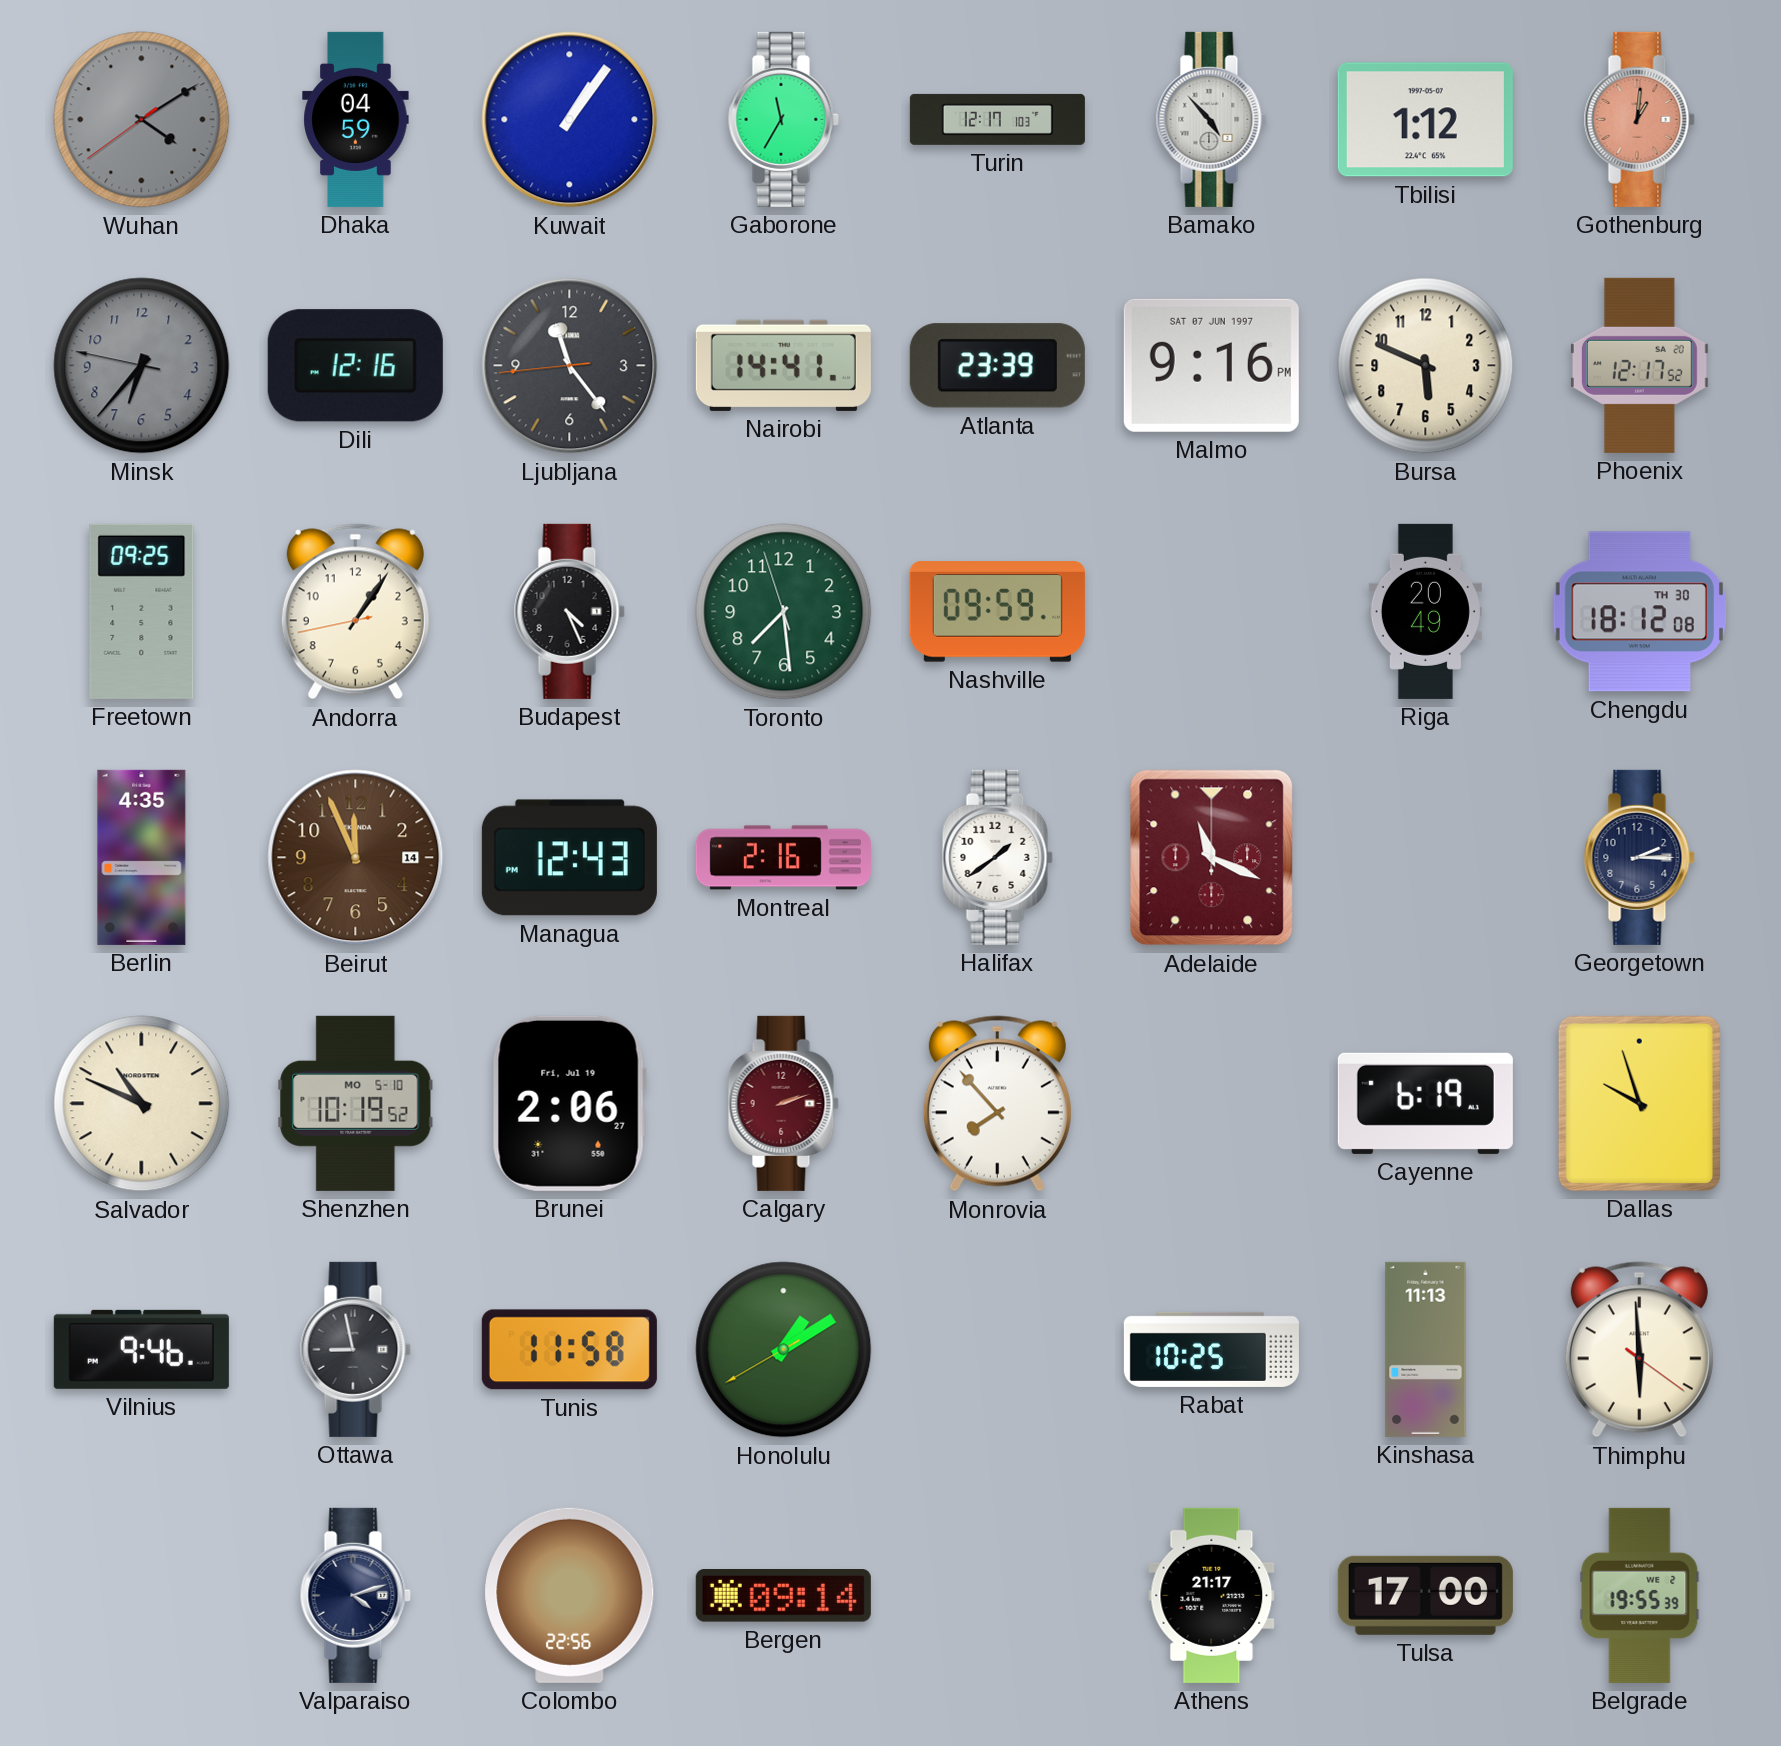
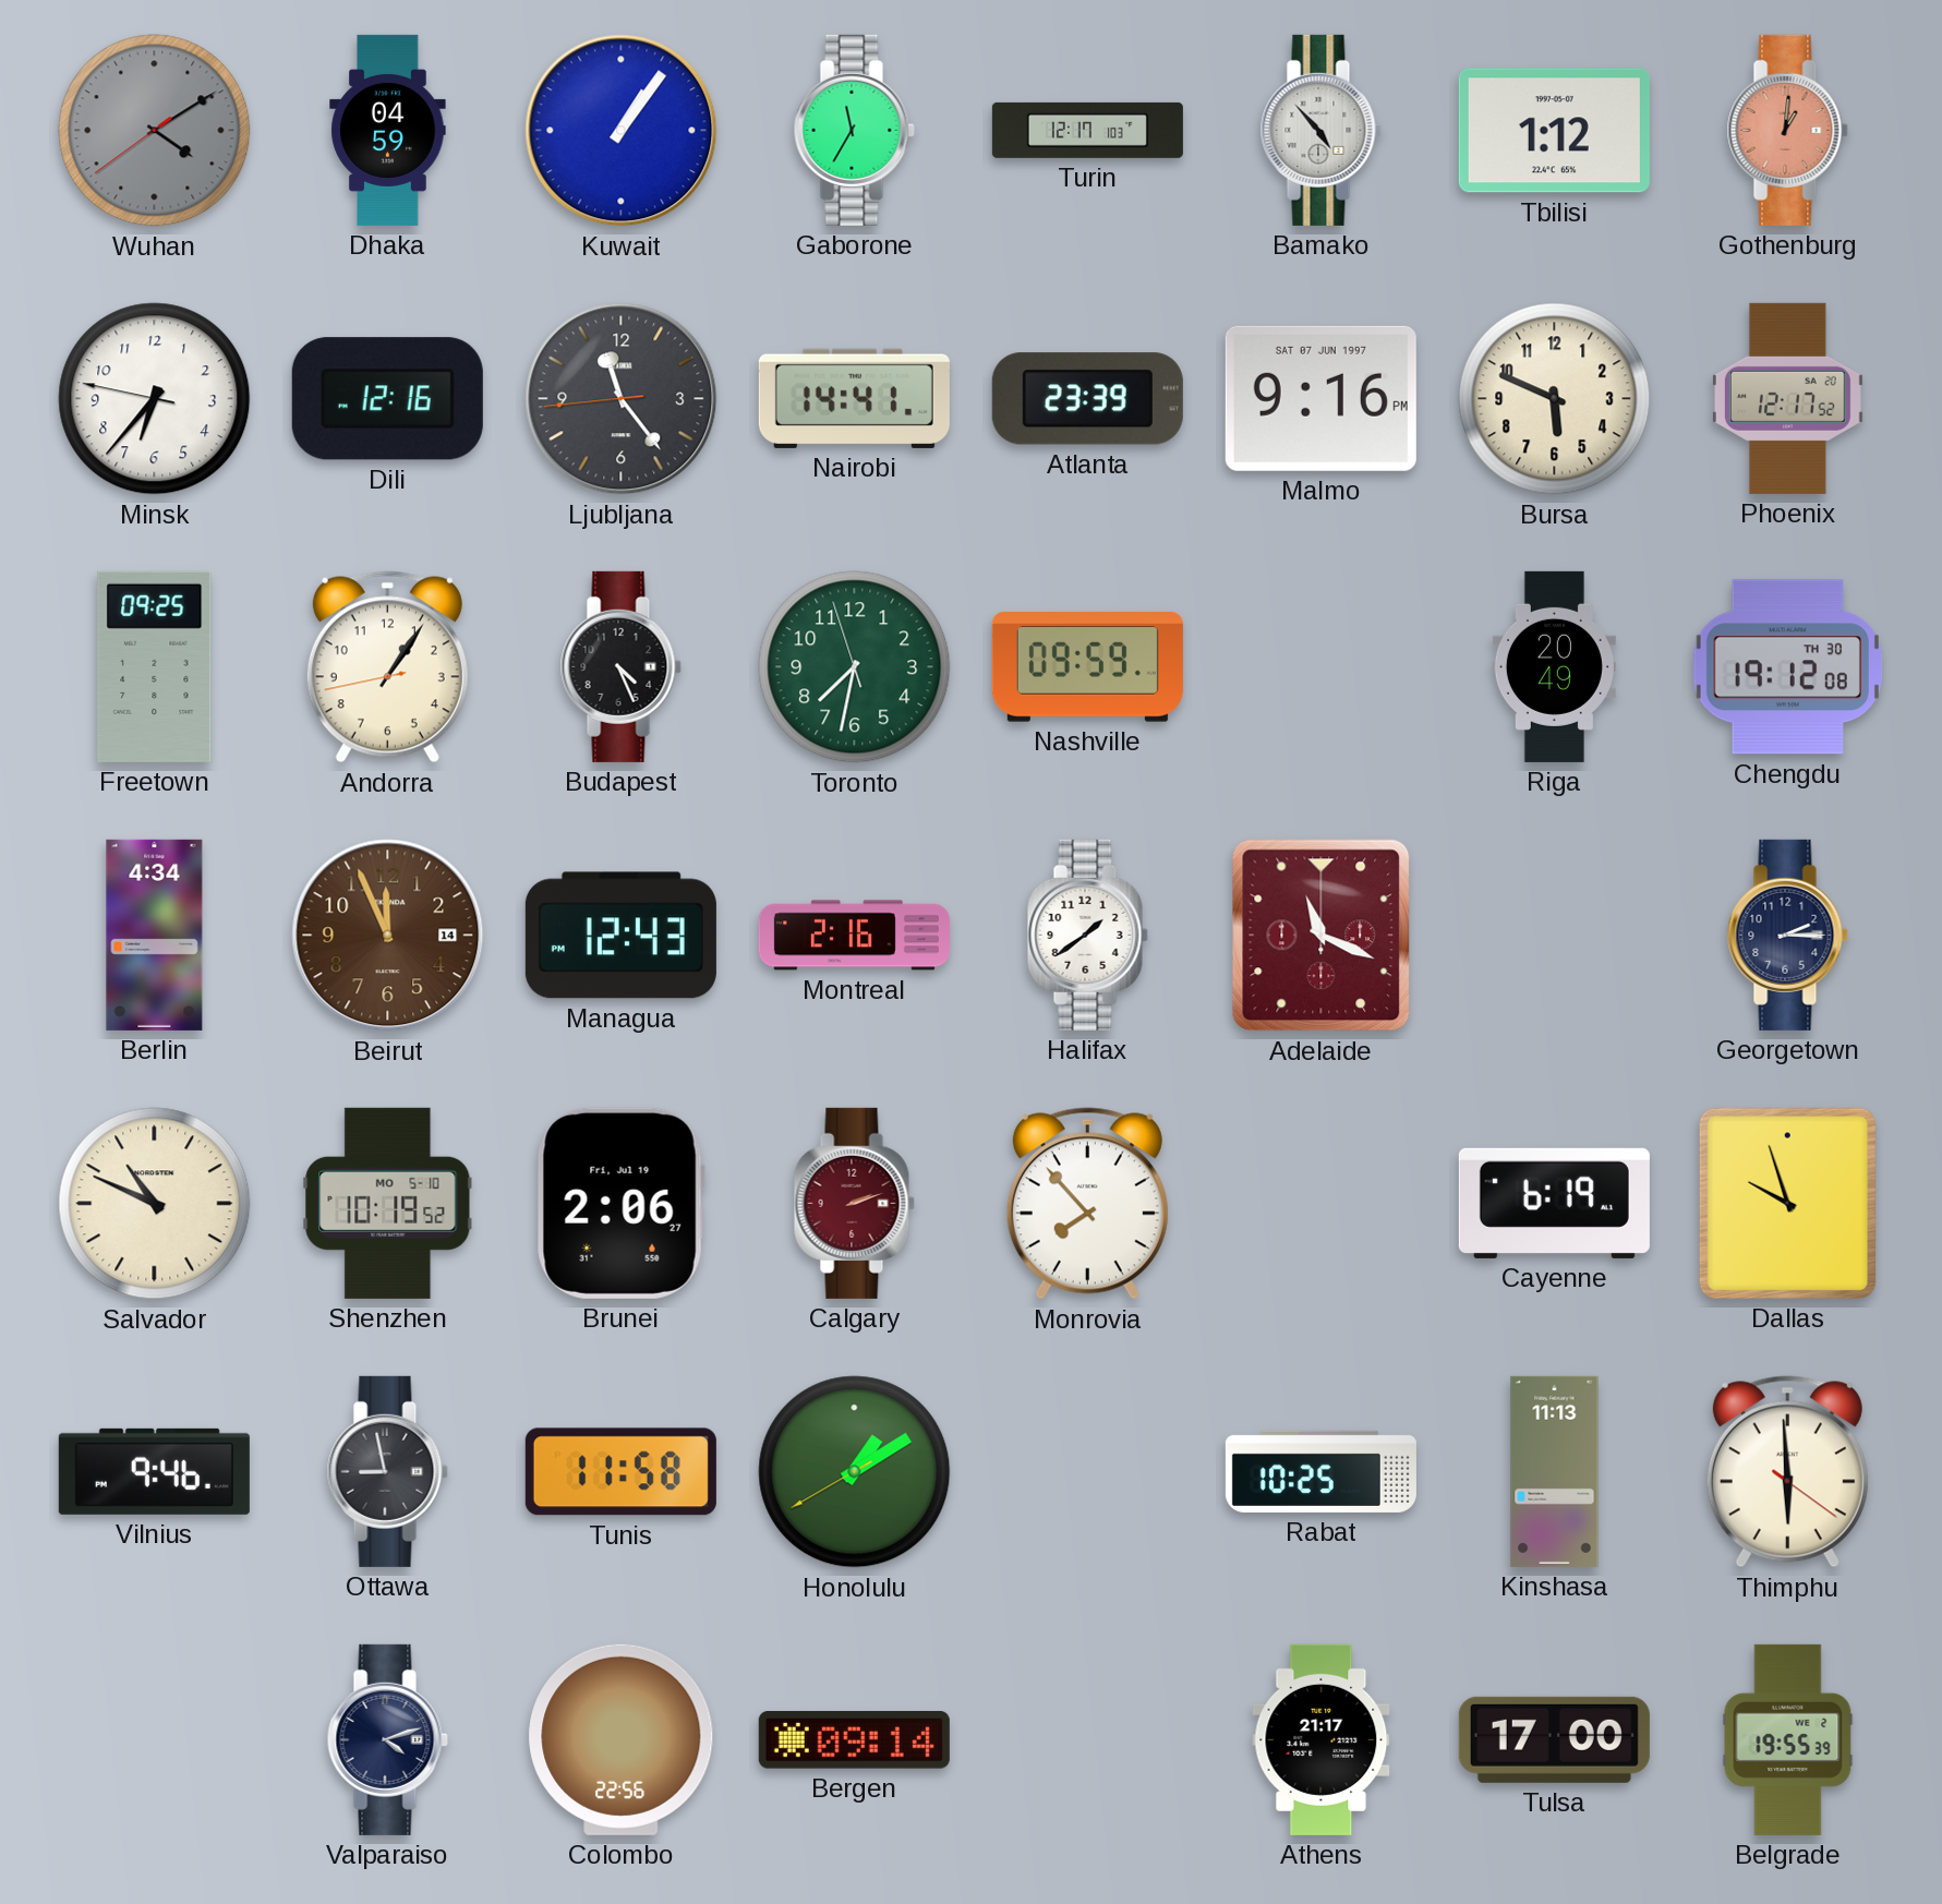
Minsk dial: grey -> white
Toronto: 7:28 -> 7:31
Chengdu: 18:12 -> 19:12
Berlin: 4:35 -> 4:34
